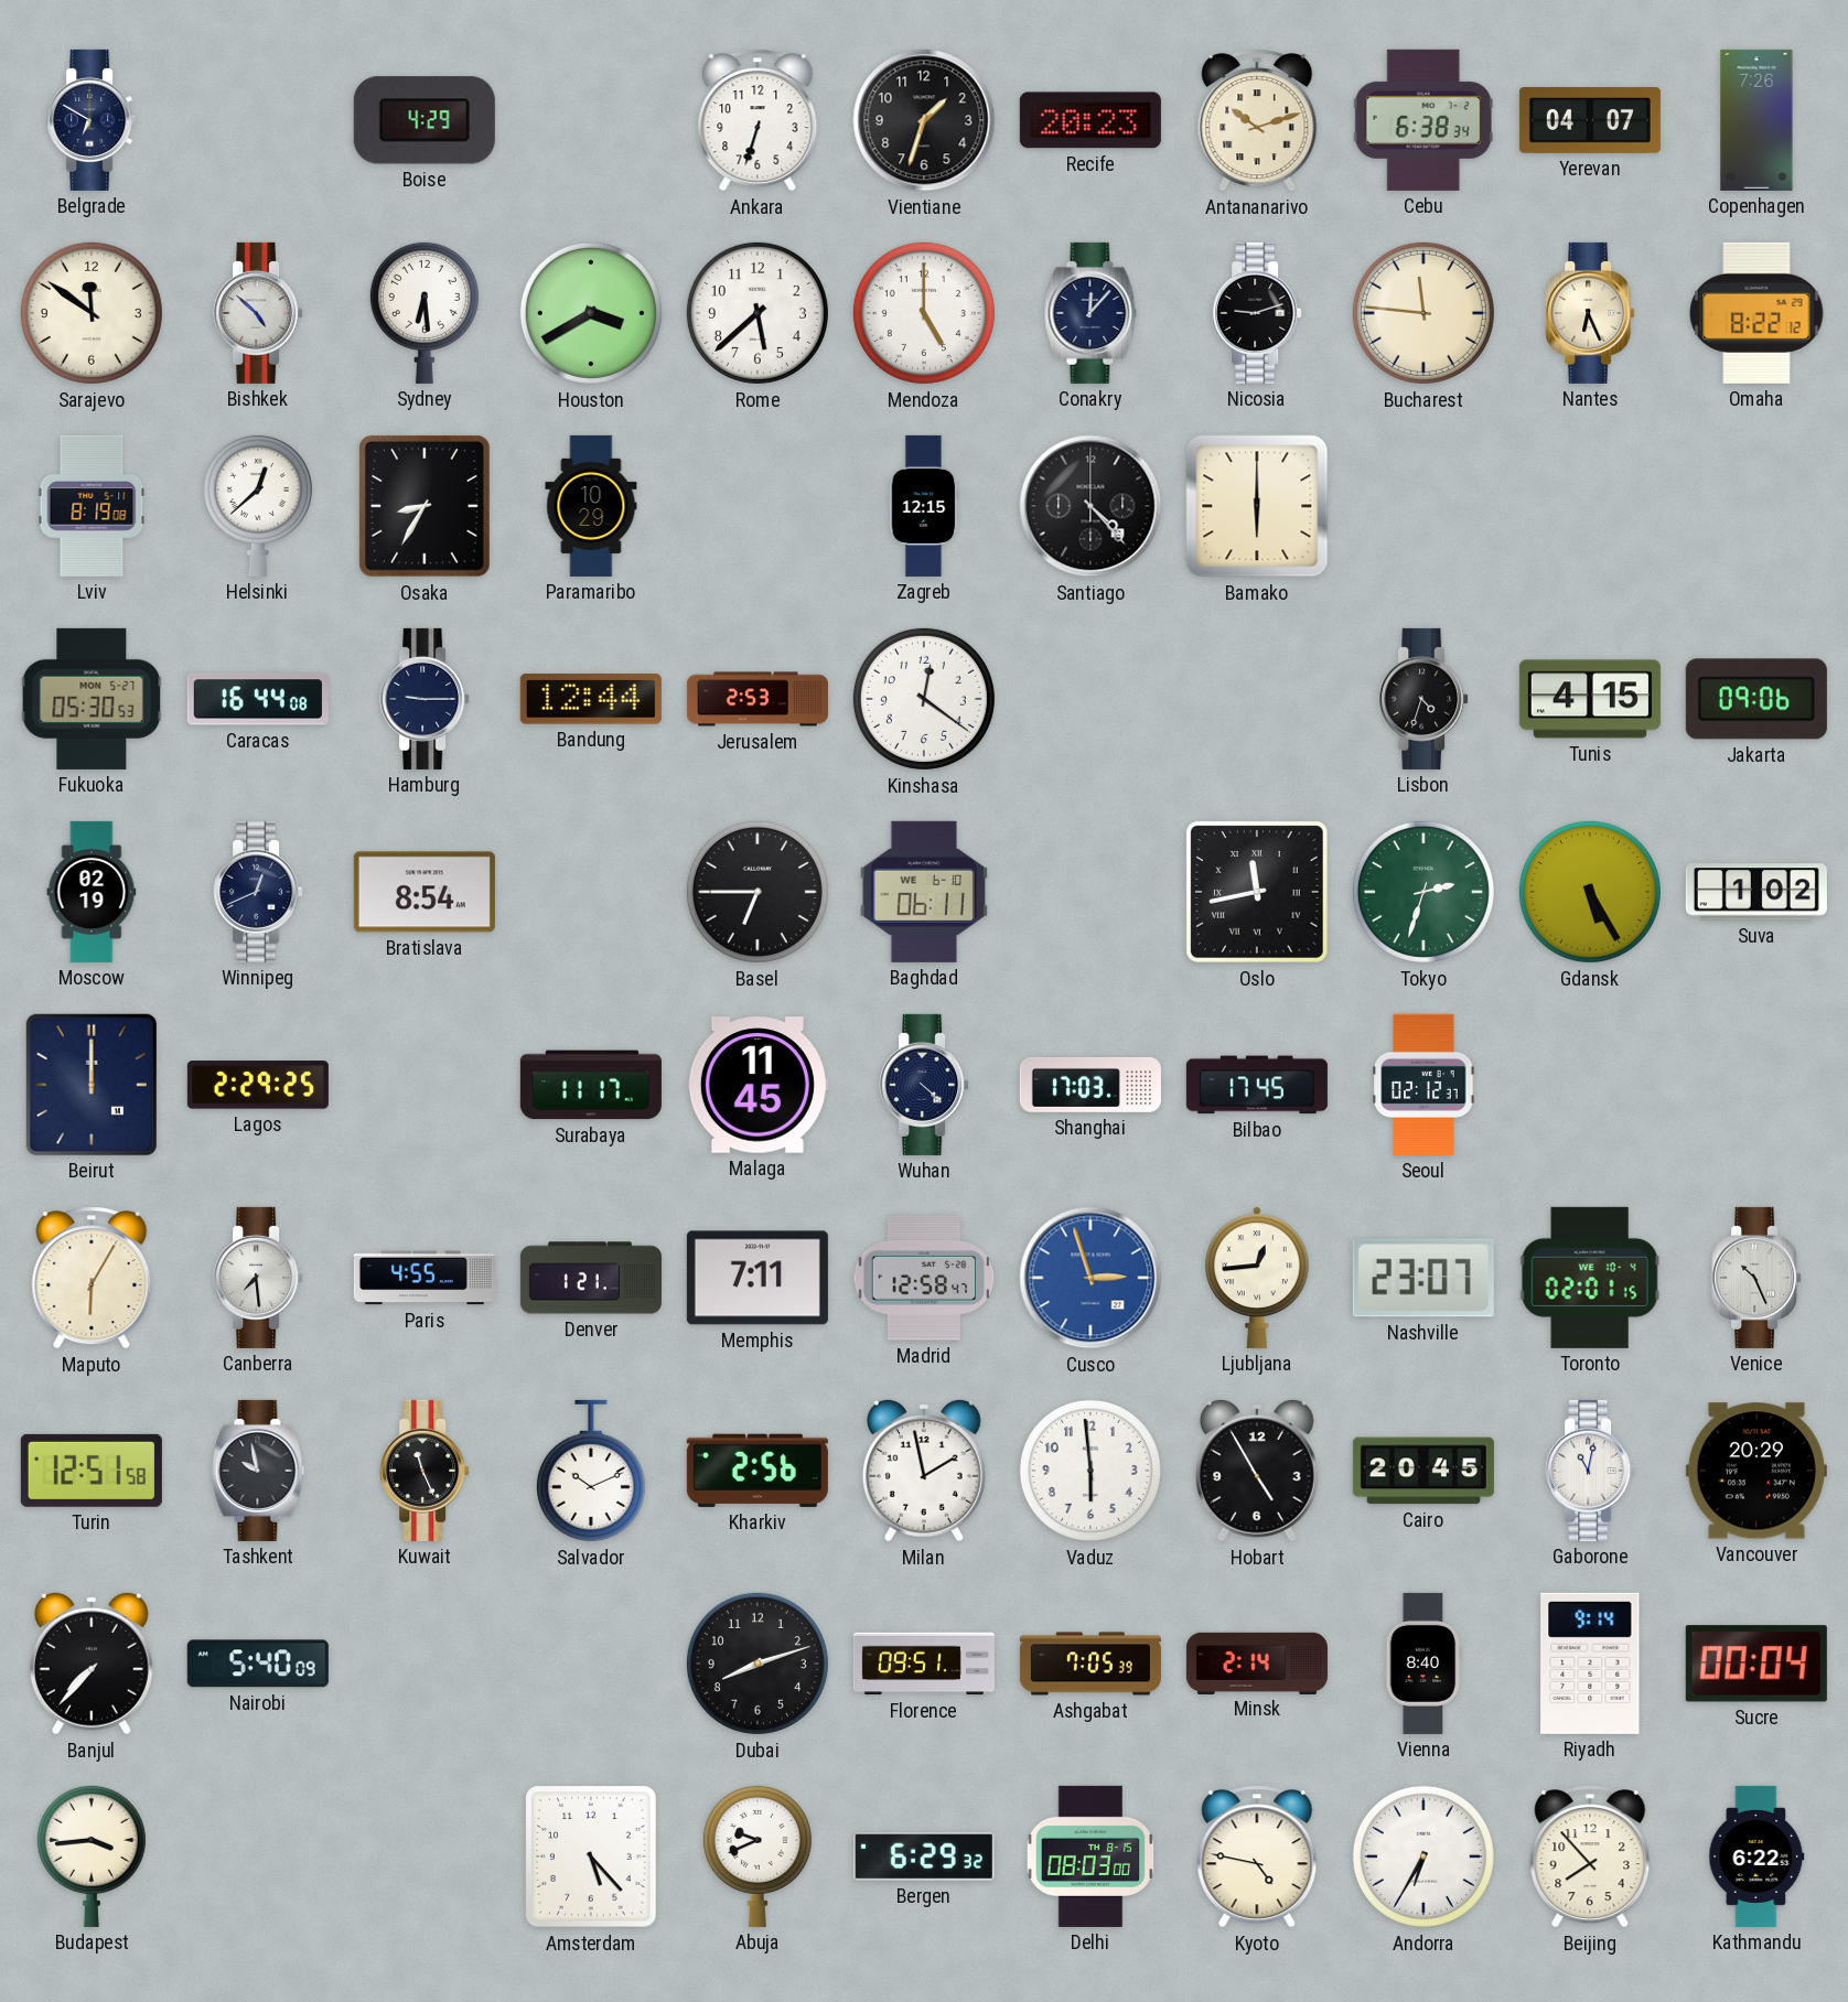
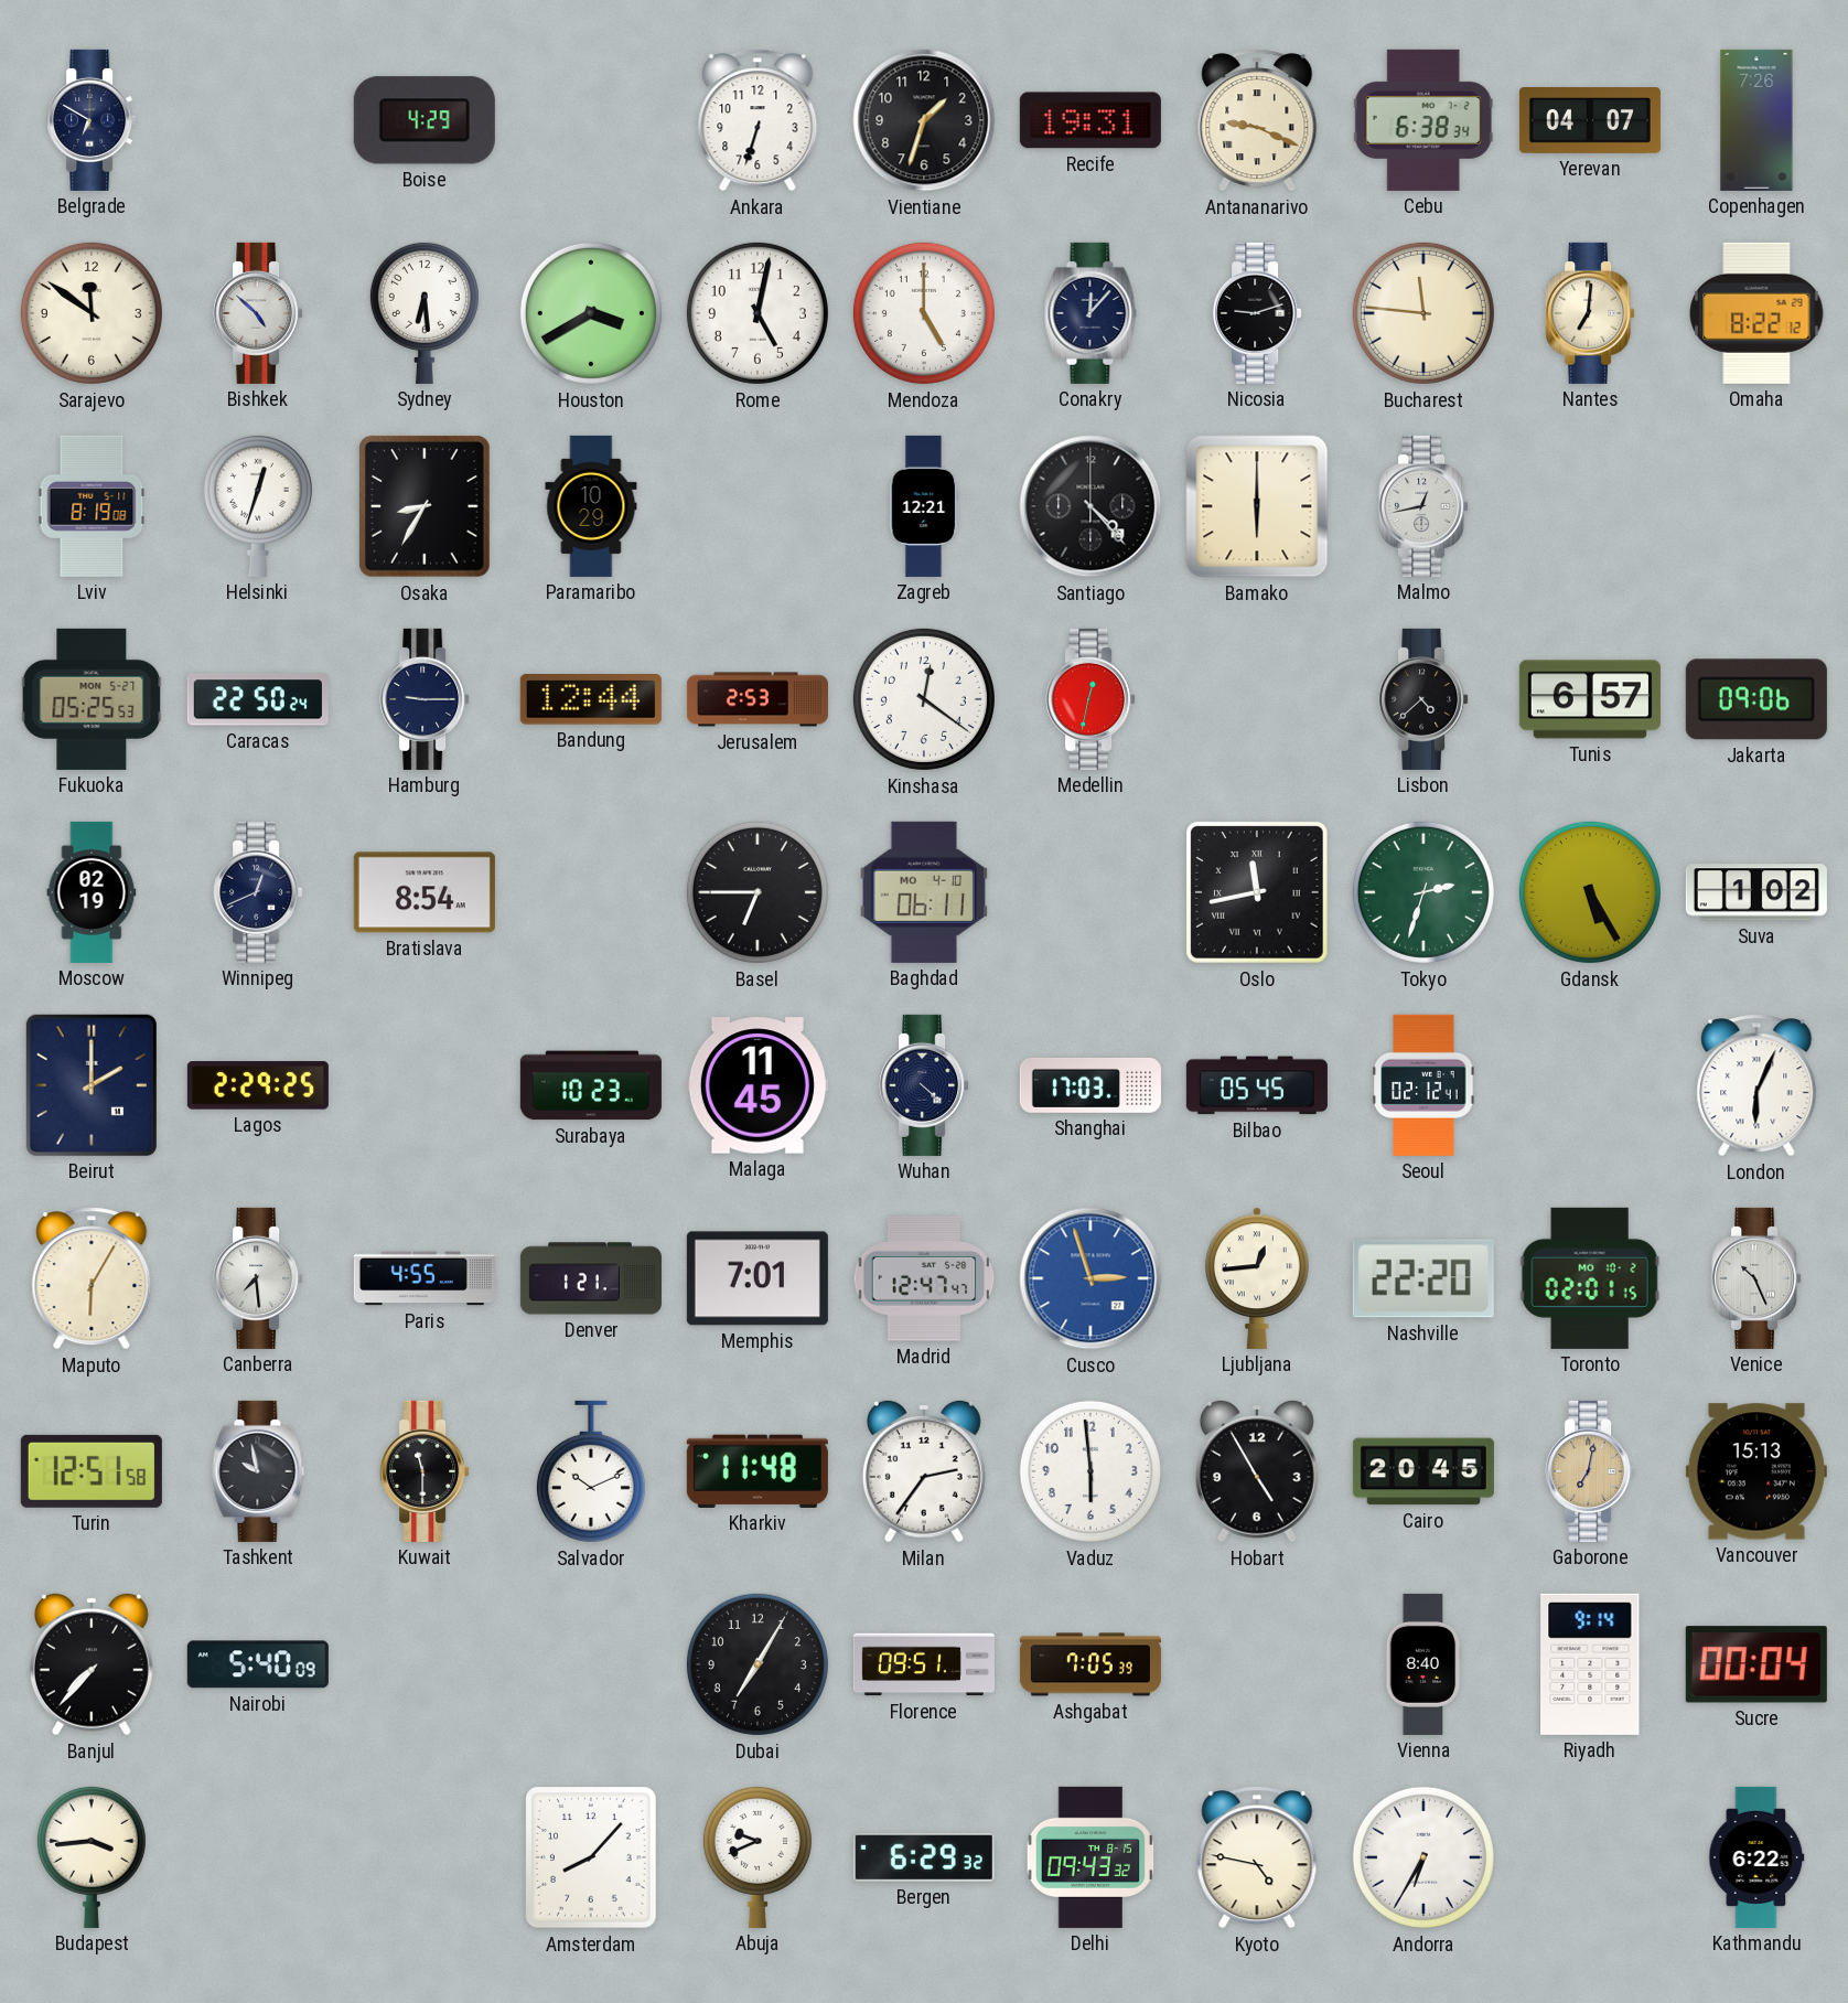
Recife: 20:23 -> 19:31
Antananarivo: 10:12 -> 9:19
Rome: 5:38 -> 5:02
Nantes: 6:26 -> 7:01
Helsinki: 12:38 -> 12:33
Zagreb: 12:15 -> 12:21
Malmo: none -> 12:43
Fukuoka: 05:30 -> 05:25
Caracas: 16:44 -> 22:50
Medellin: none -> 12:32
Lisbon: 4:33 -> 4:38
Tunis: 4:15 -> 6:57
Baghdad date: WE 6-10 -> MO 4-10
Beirut: 12:00 -> 2:00
Surabaya: 11:17 -> 10:23
Bilbao: 17:45 -> 05:45
Seoul: 02:12:37 -> 02:12:41
London: none -> 6:04
Memphis: 7:11 -> 7:01
Madrid: 12:58 -> 12:47
Nashville: 23:07 -> 22:20
Toronto date: WE 10-4 -> MO 10-2
Kuwait: 11:26 -> 11:30
Kharkiv: 2:56 -> 11:48
Milan: 1:58 -> 2:36
Gaborone: 11:02 -> 7:02
Gaborone dial: white -> champagne
Vancouver: 20:29 -> 15:13
Dubai: 8:12 -> 7:05
Minsk: 2:14 -> none
Amsterdam: 5:23 -> 8:07
Delhi: 08:03 -> 09:43
Beijing: 7:53 -> none
